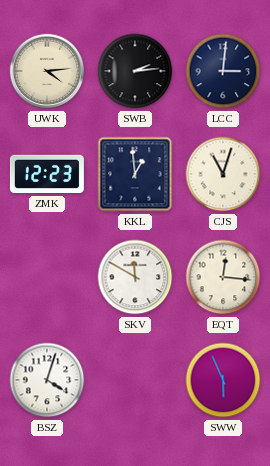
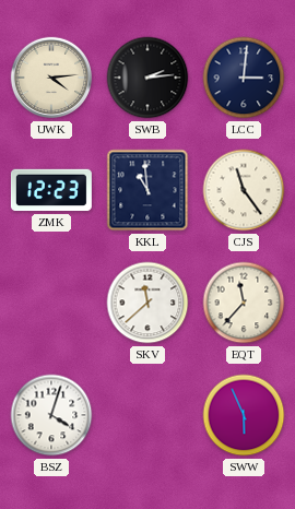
KKL: 12:59 -> 10:59
CJS: 11:03 -> 11:24
SKV: 11:50 -> 11:38
EQT: 12:16 -> 11:37
